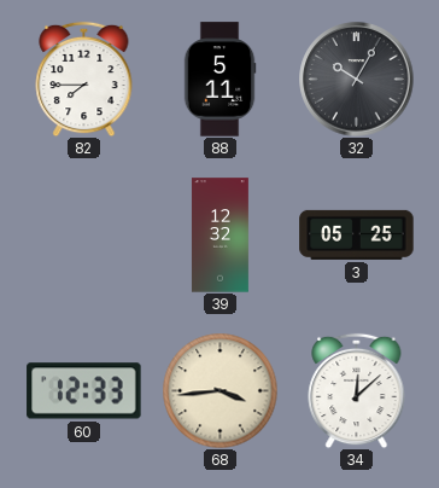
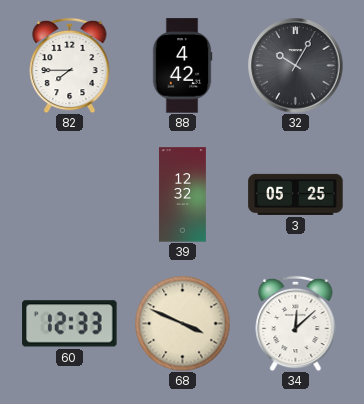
88: 5:11 -> 4:42
68: 3:44 -> 3:49
